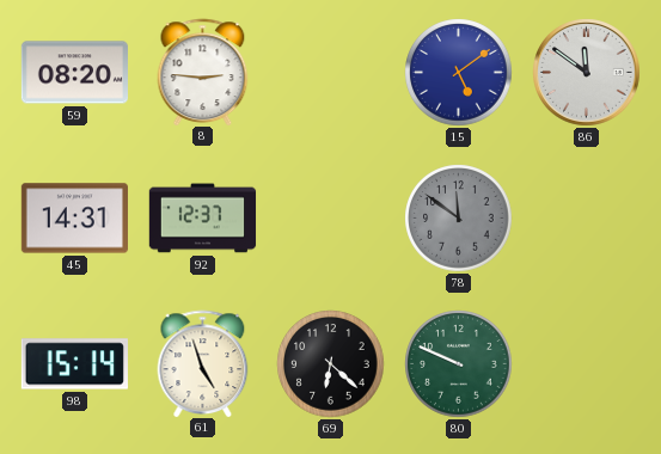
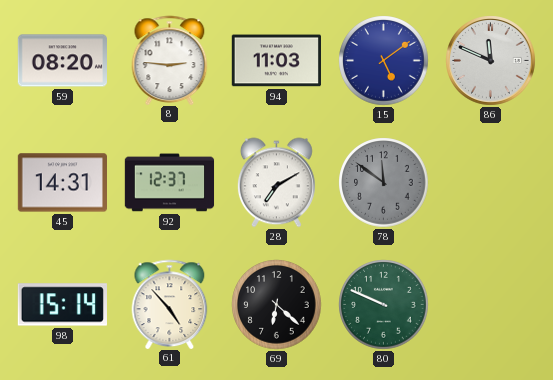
94: none -> 11:03
86: 11:51 -> 11:49
28: none -> 7:10
61: 4:57 -> 4:53
